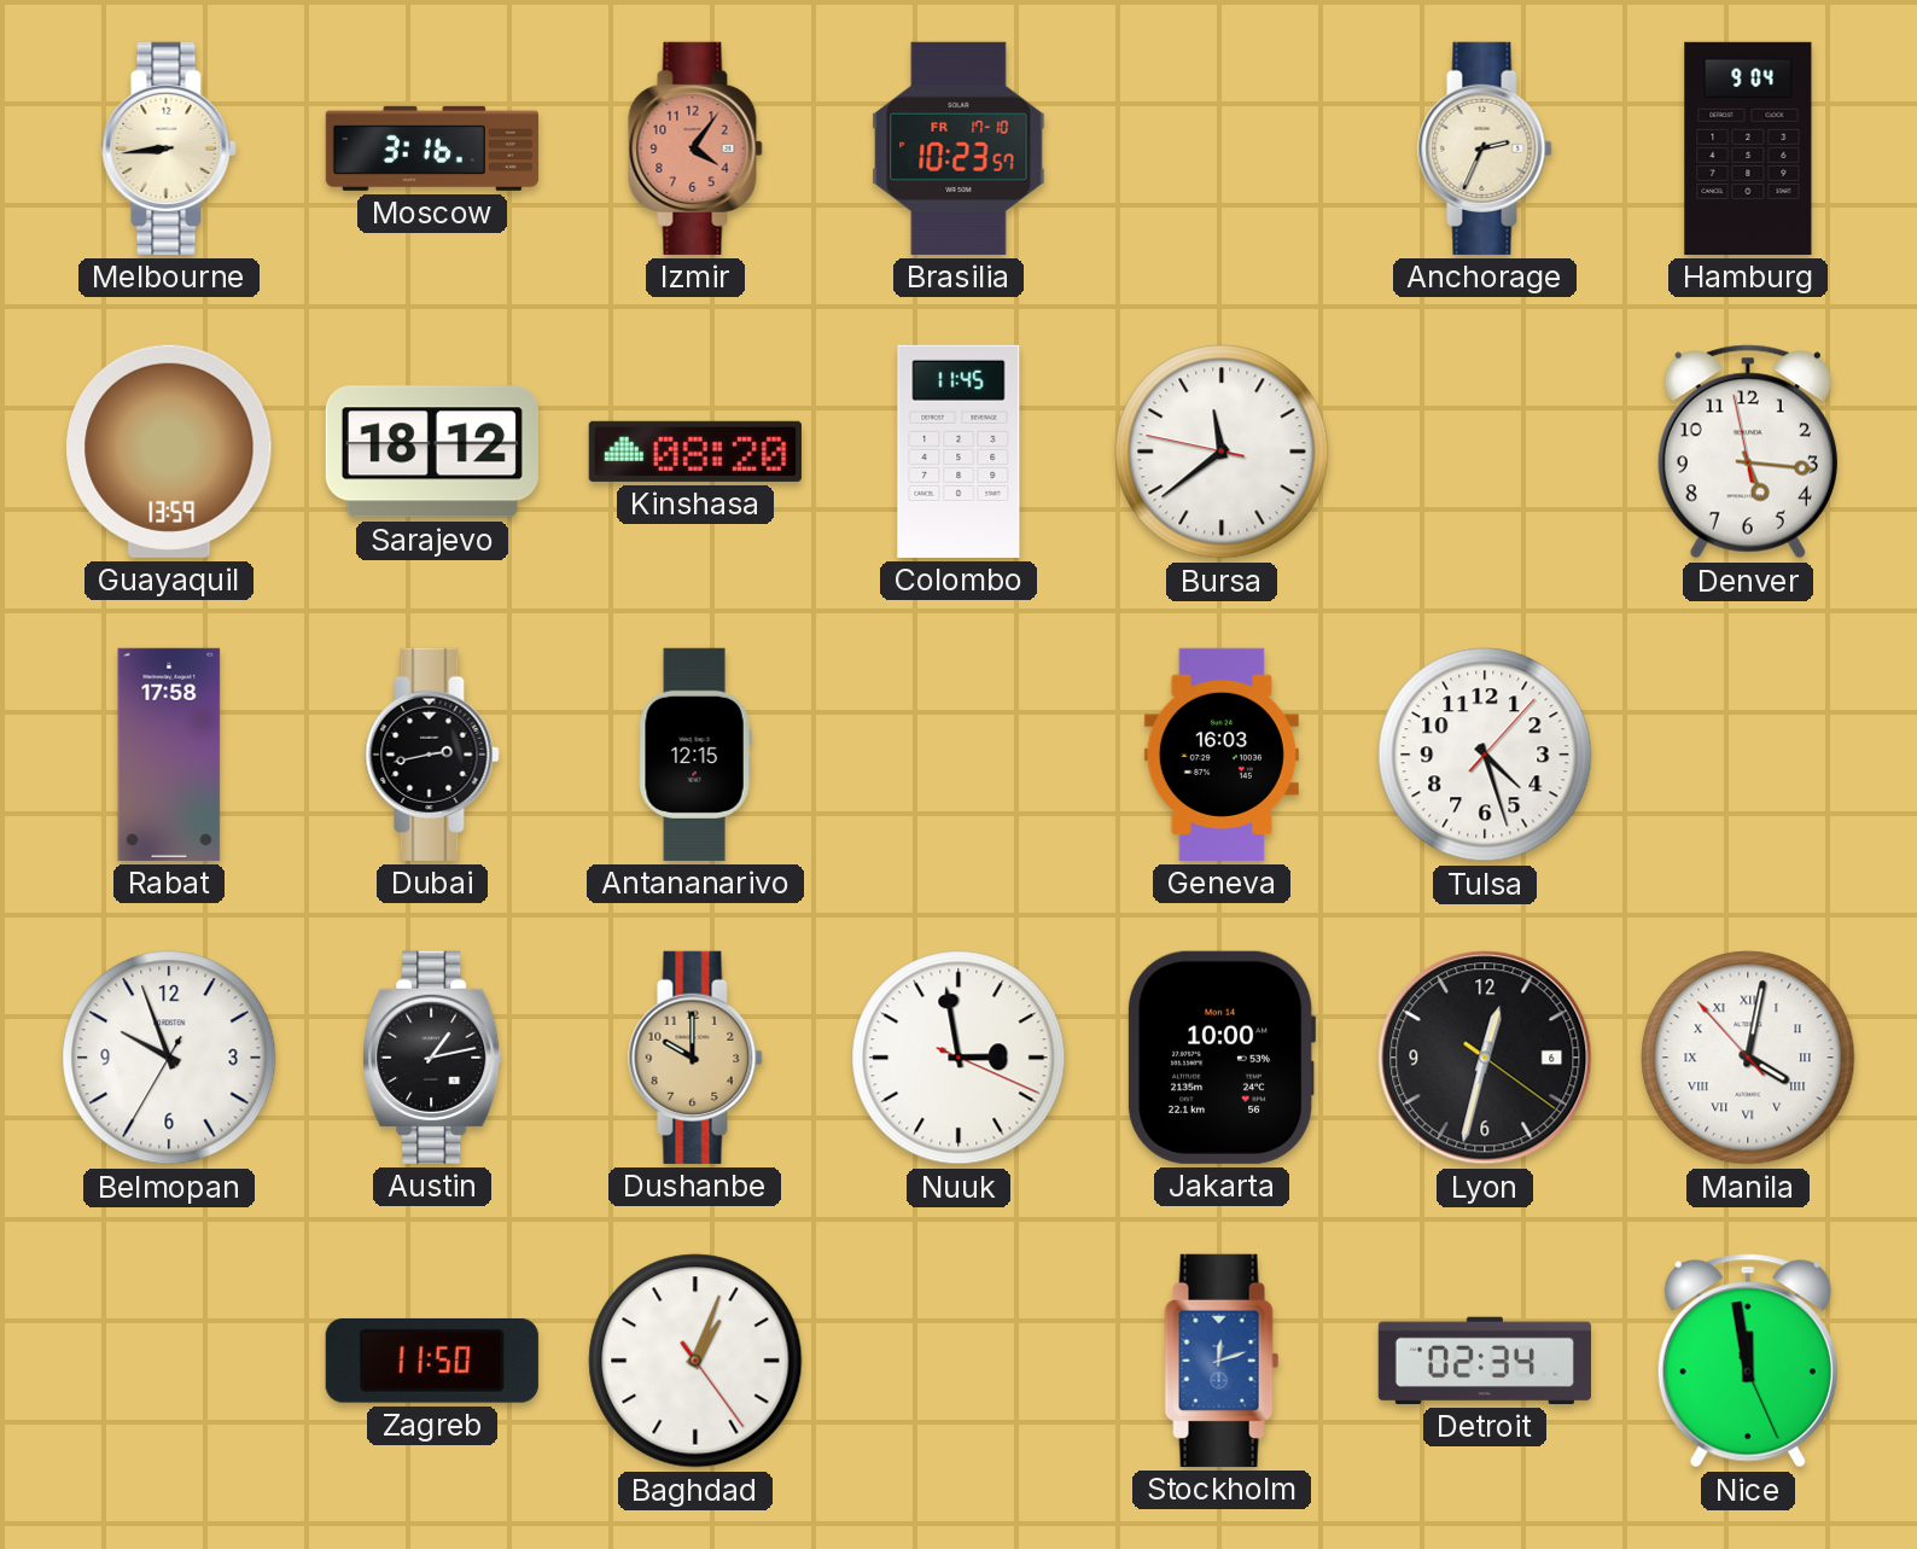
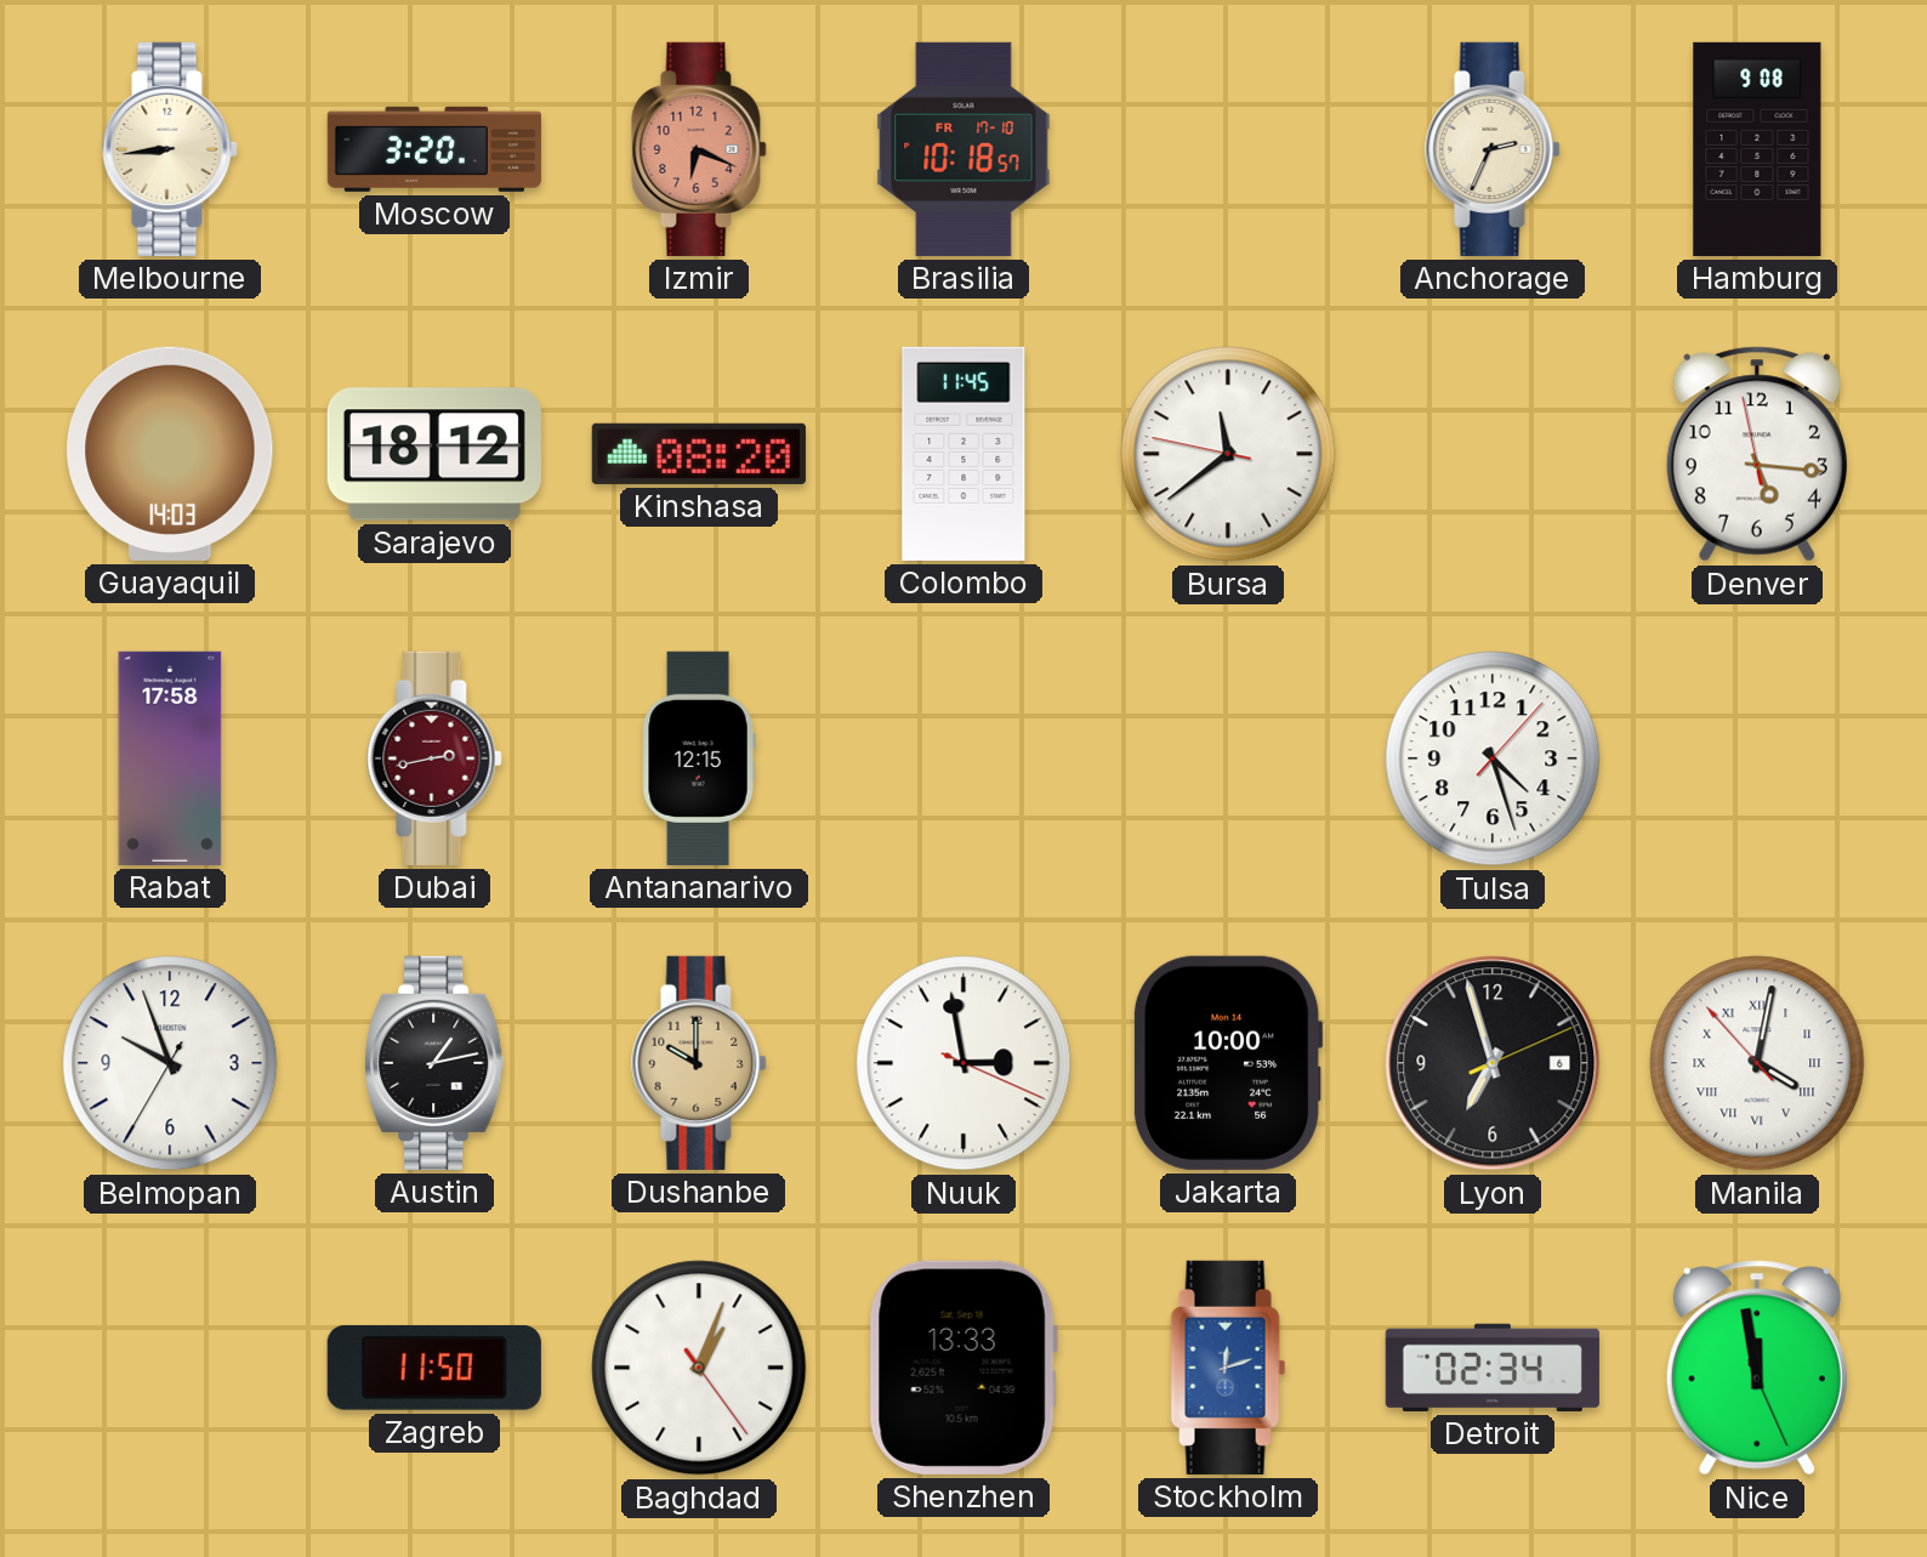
Moscow: 3:16 -> 3:20
Izmir: 4:06 -> 6:19
Brasilia: 10:23 -> 10:18
Hamburg: 9:04 -> 9:08
Guayaquil: 13:59 -> 14:03
Dubai dial: black -> burgundy
Geneva: 16:03 -> none
Lyon: 12:32 -> 6:57
Shenzhen: none -> 13:33
